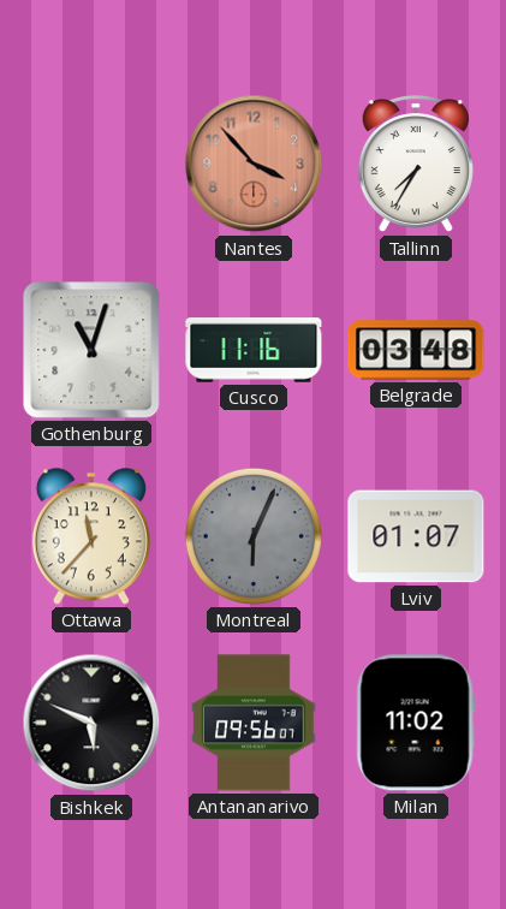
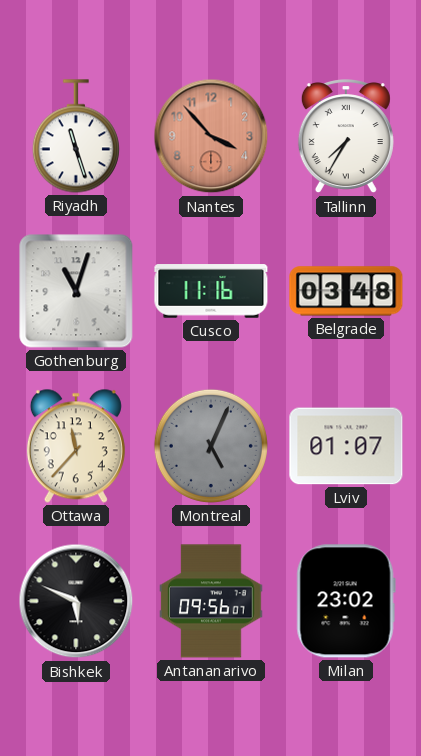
Riyadh: none -> 11:27
Montreal: 6:04 -> 5:04
Milan: 11:02 -> 23:02
